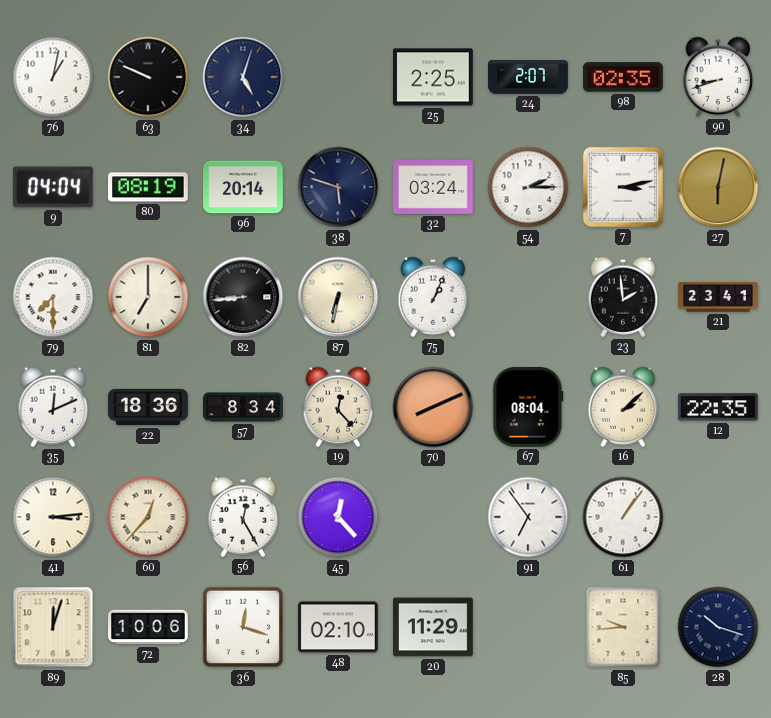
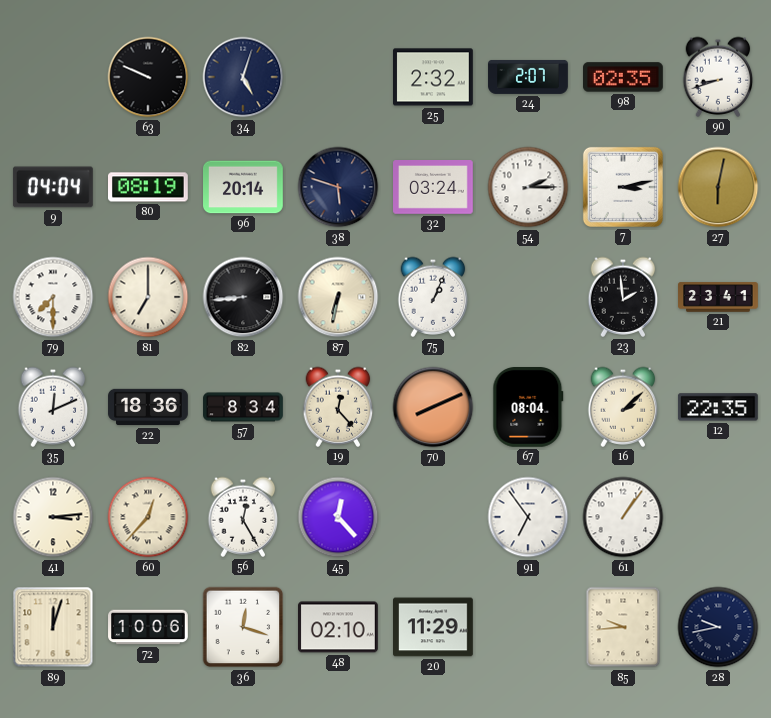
76: 1:02 -> none
25: 2:25 -> 2:32
28: 10:18 -> 9:43
